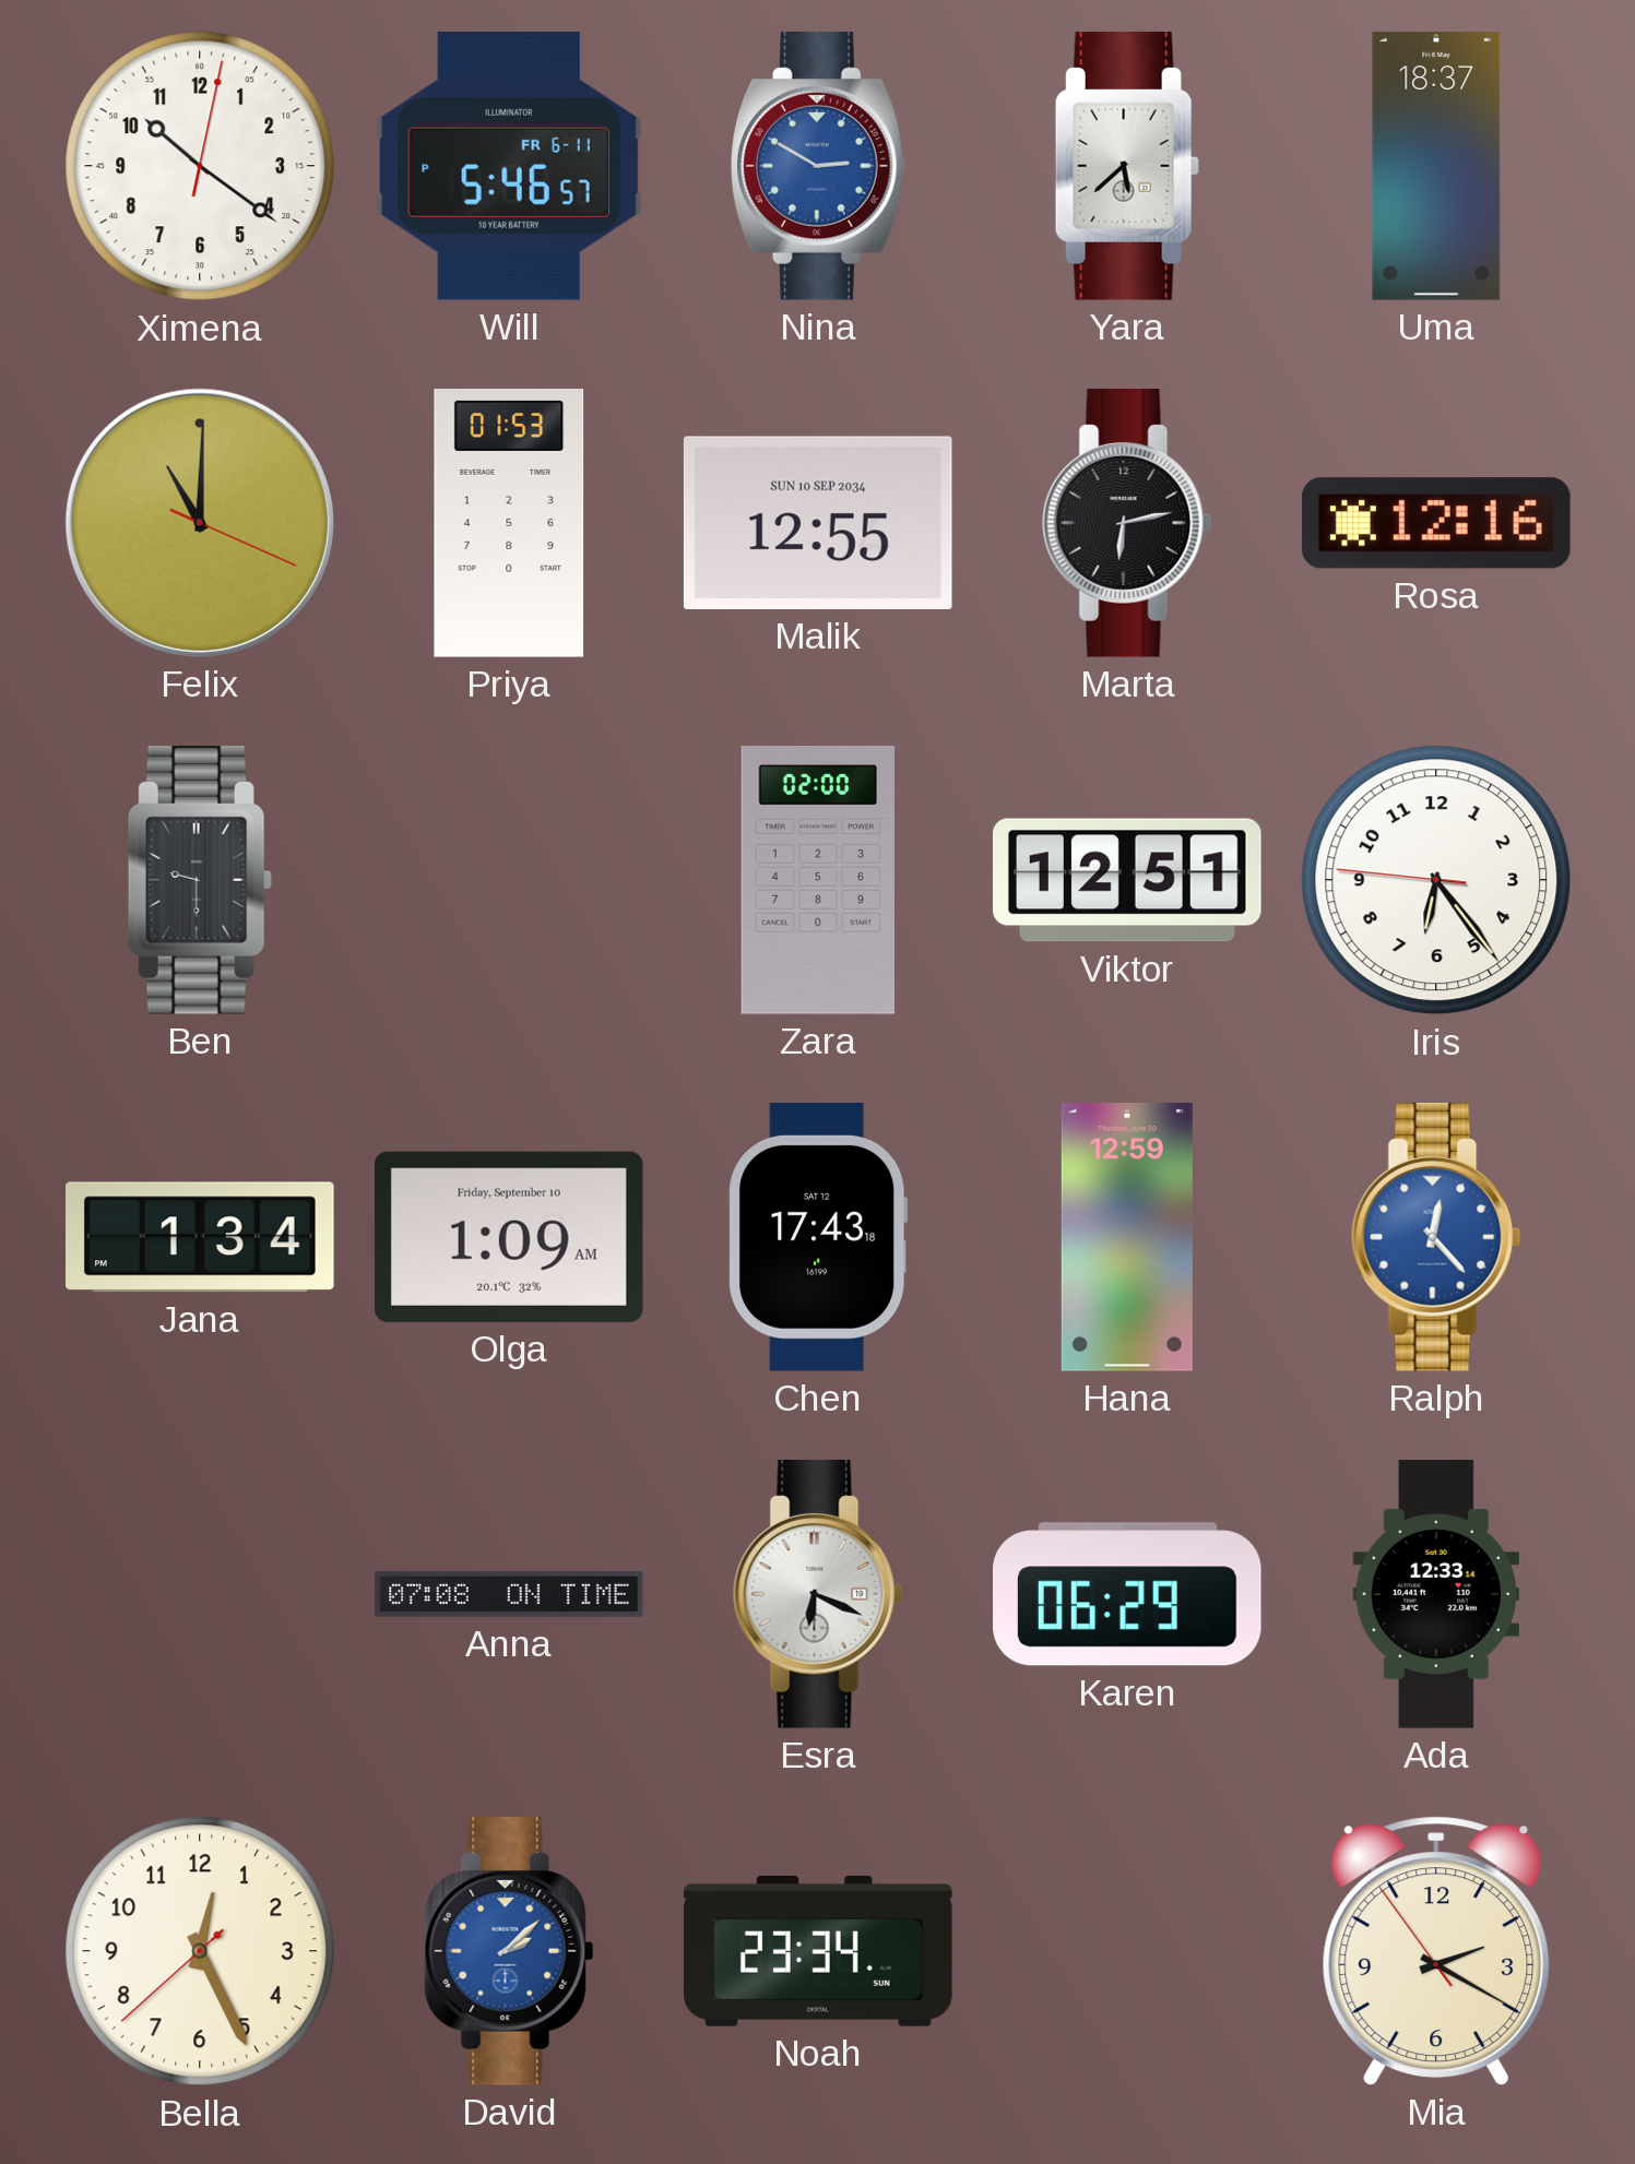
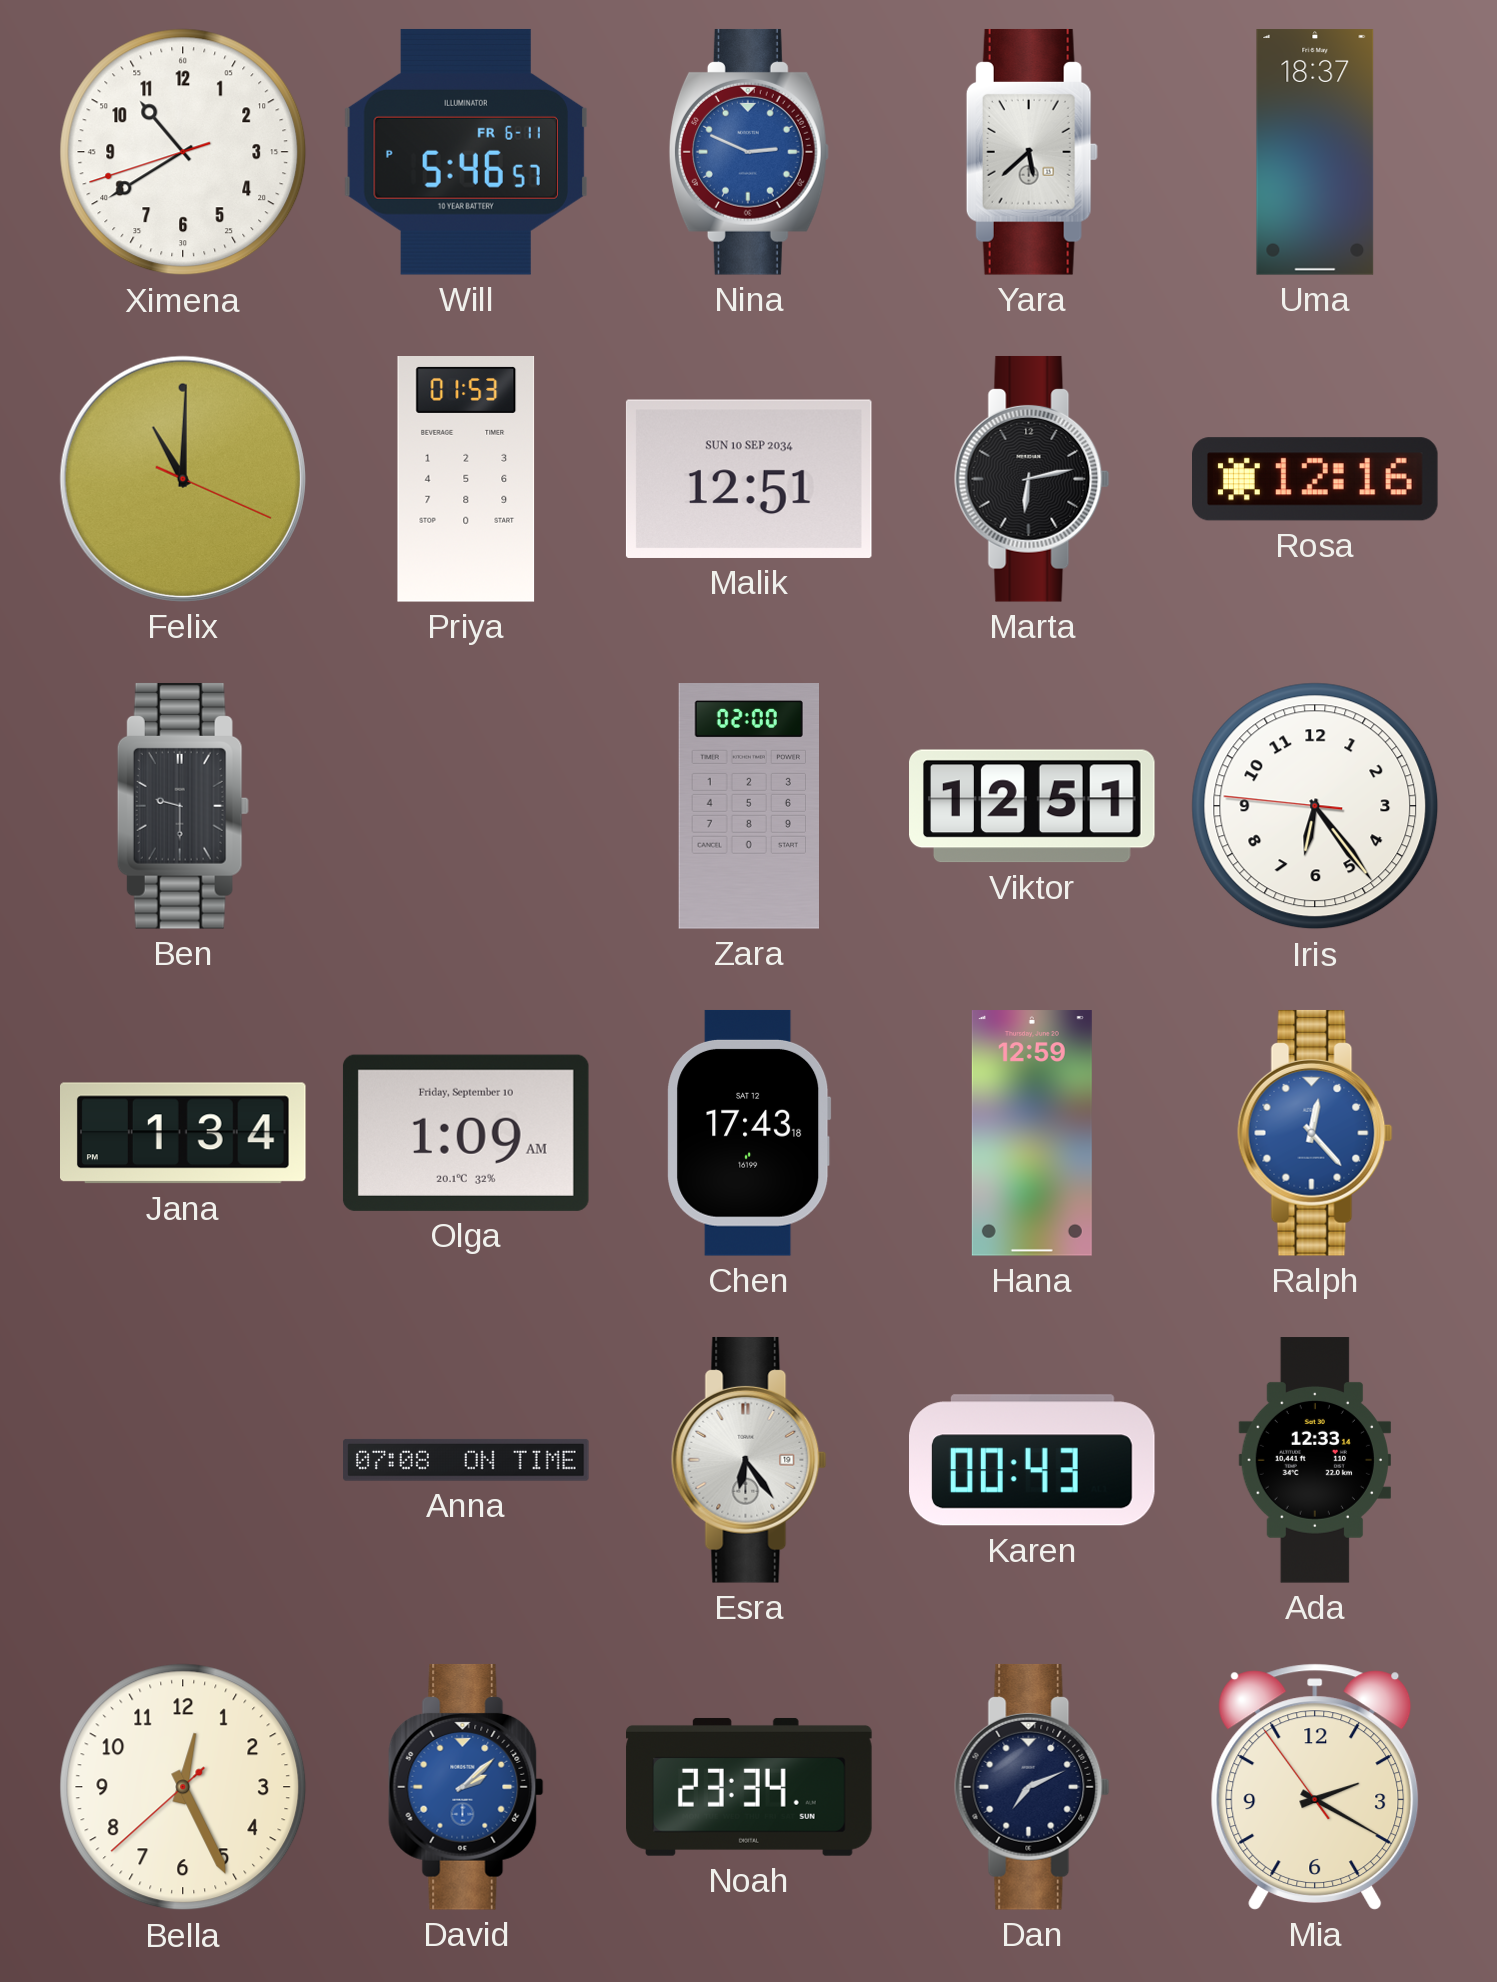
Ximena: 10:21 -> 10:39
Nina: 2:50 -> 2:49
Malik: 12:55 -> 12:51
Esra: 6:19 -> 6:24
Karen: 06:29 -> 00:43
Dan: none -> 7:11
